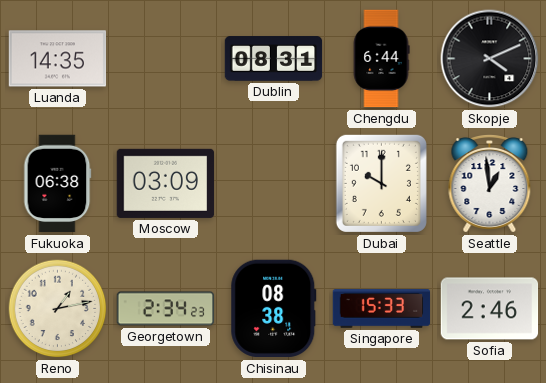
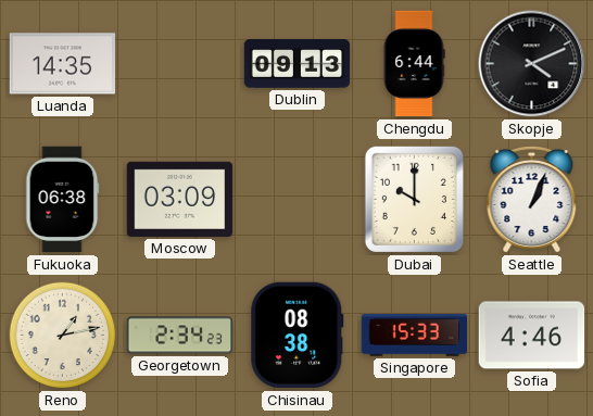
Dublin: 08:31 -> 09:13
Seattle: 12:59 -> 1:04
Sofia: 2:46 -> 4:46
